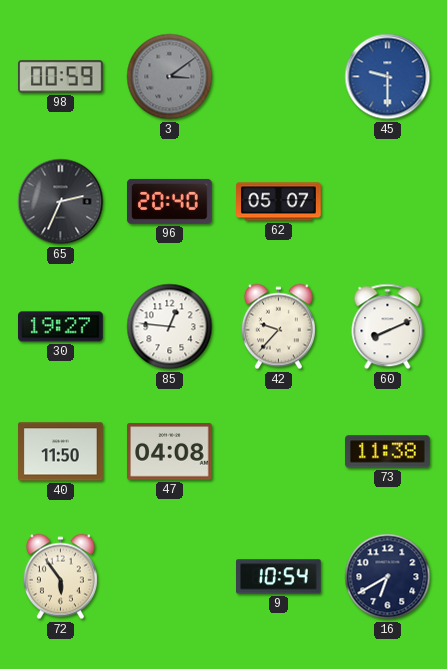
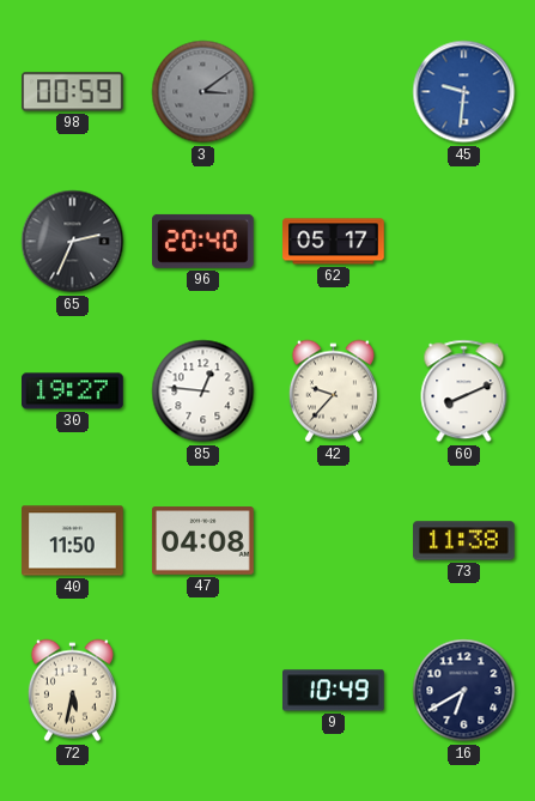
45: 9:30 -> 9:31
62: 05:07 -> 05:17
72: 5:54 -> 5:32
9: 10:54 -> 10:49
